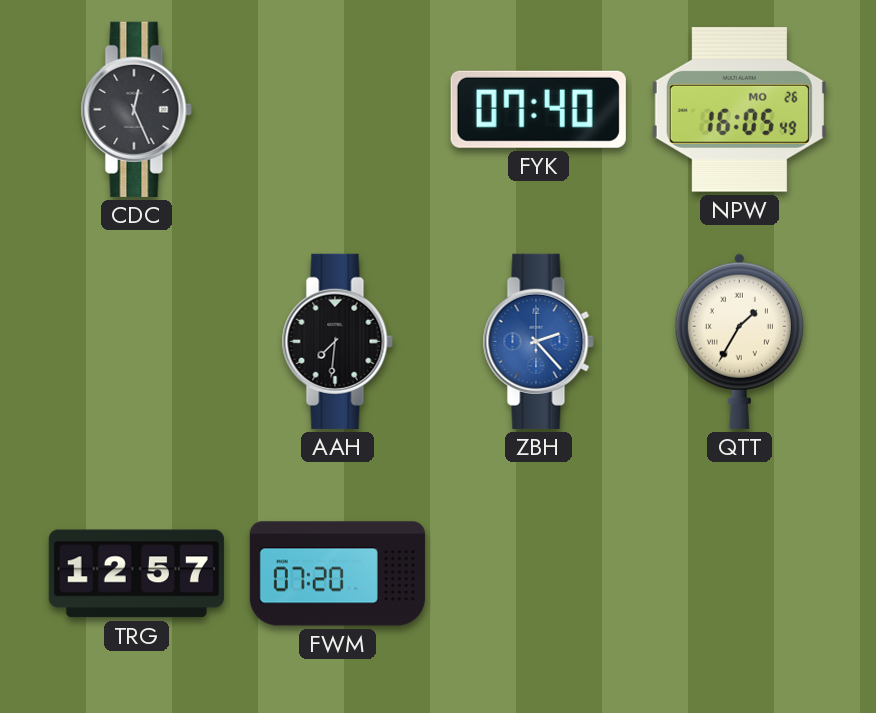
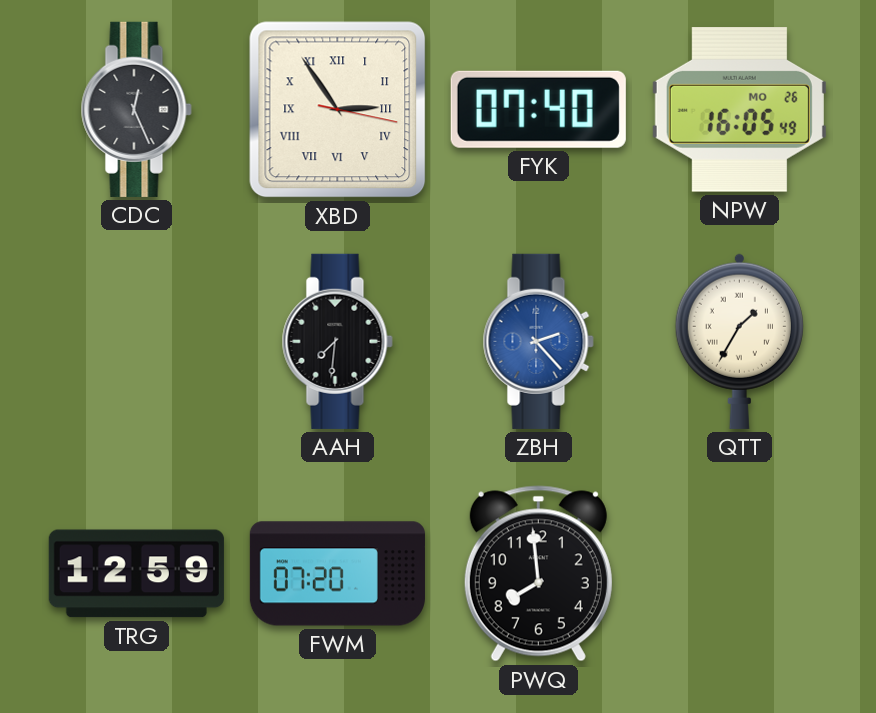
XBD: none -> 2:54
TRG: 12:57 -> 12:59
PWQ: none -> 7:59
